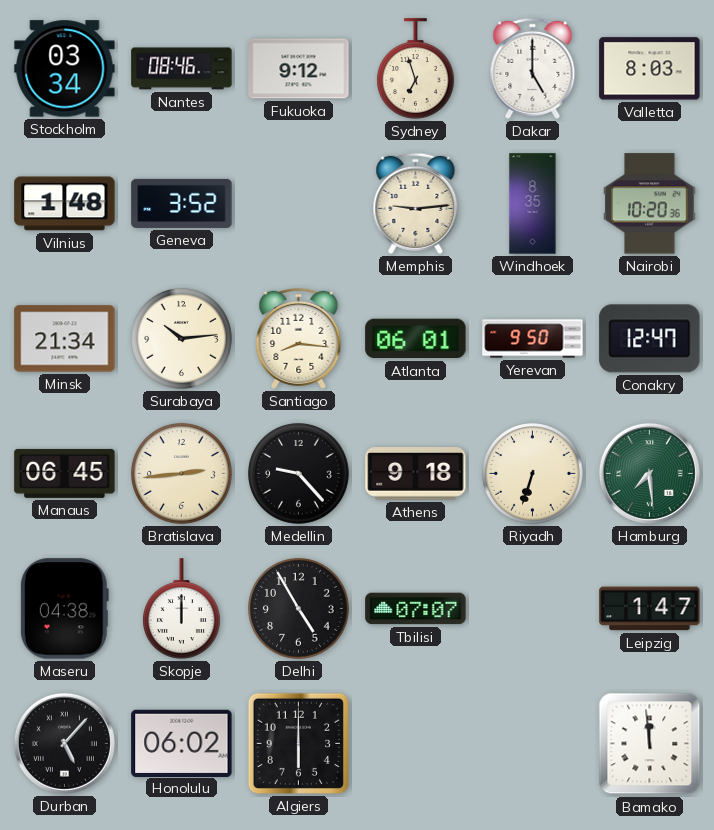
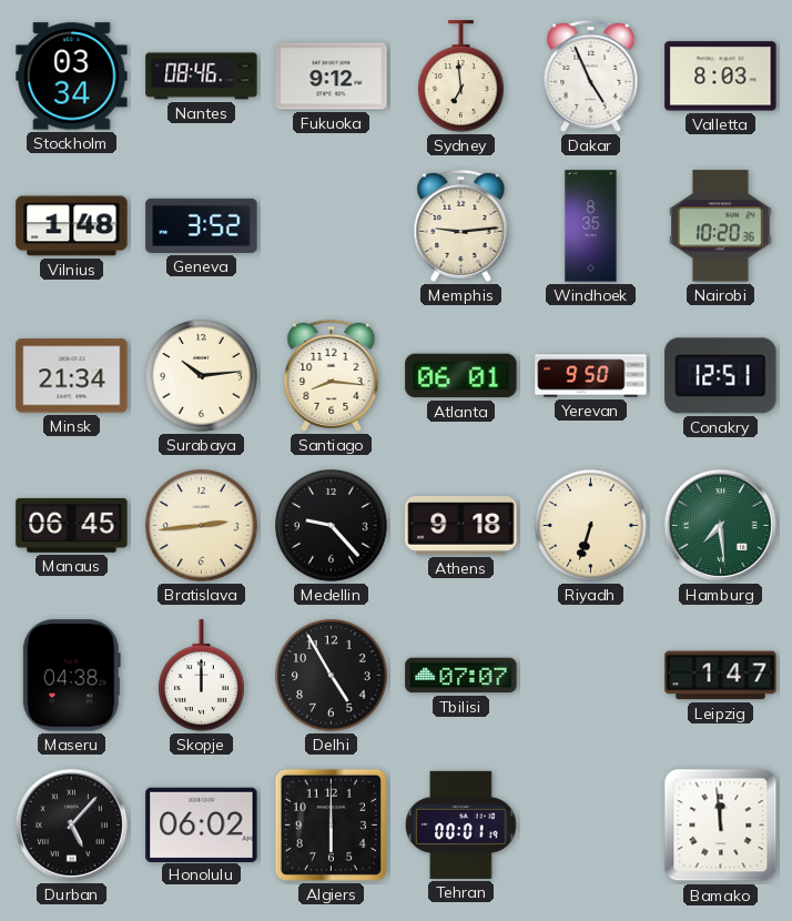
Sydney: 6:57 -> 6:59
Dakar: 5:00 -> 4:56
Conakry: 12:47 -> 12:51
Tehran: none -> 00:01
